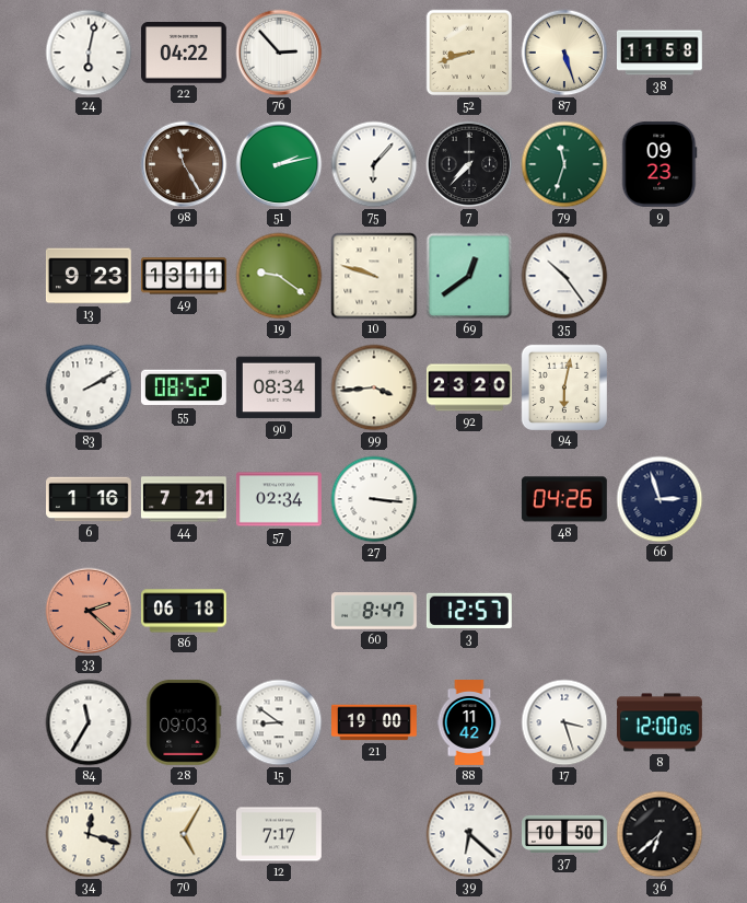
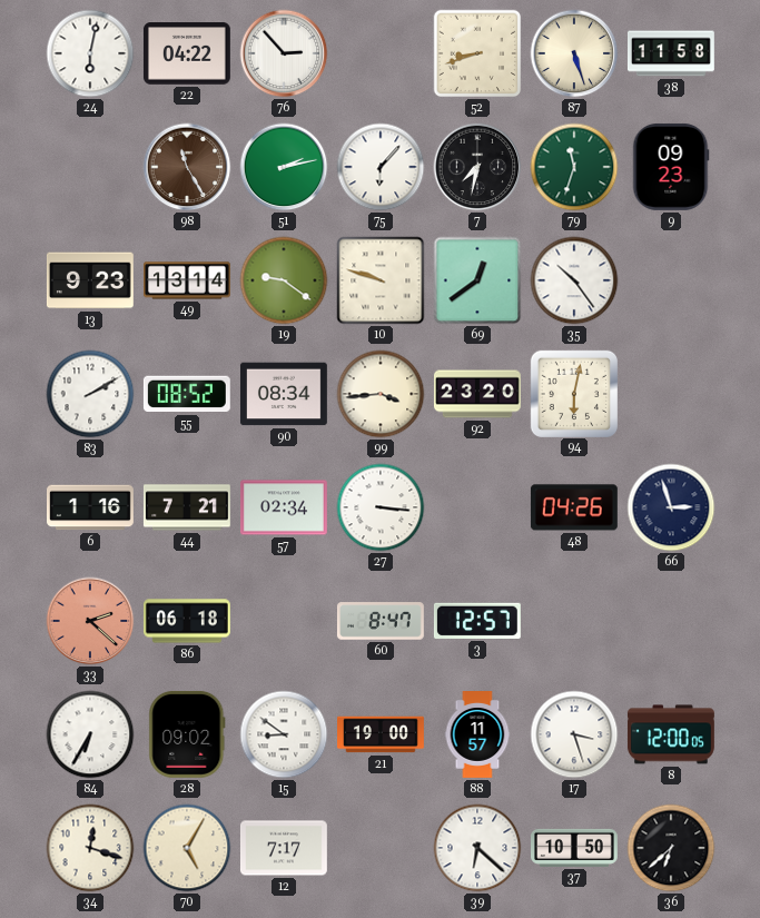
7: 7:37 -> 7:32
49: 13:11 -> 13:14
84: 11:35 -> 6:35
28: 09:03 -> 09:02
88: 11:42 -> 11:57
